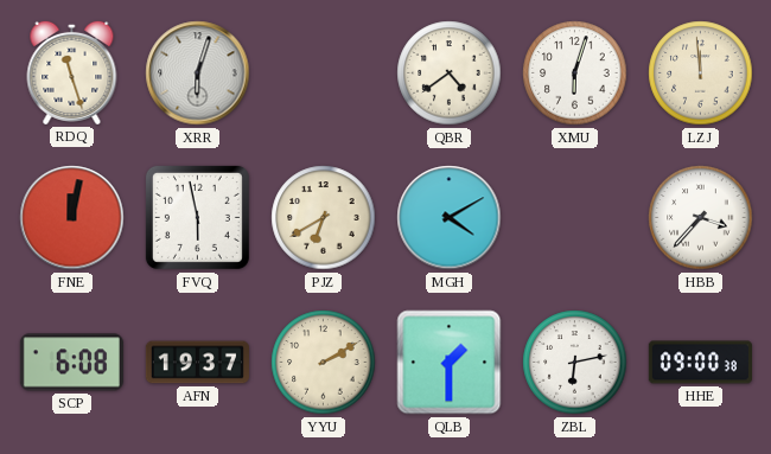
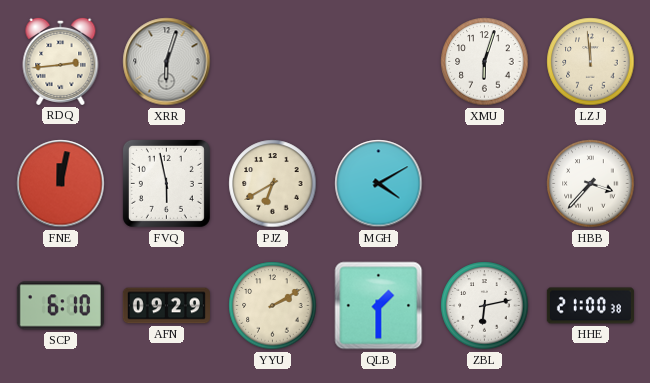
RDQ: 11:27 -> 2:44
QBR: 4:39 -> none
SCP: 6:08 -> 6:10
AFN: 19:37 -> 09:29
HHE: 09:00 -> 21:00
